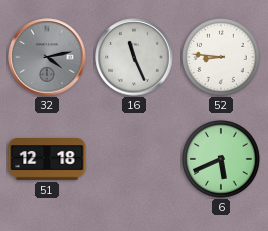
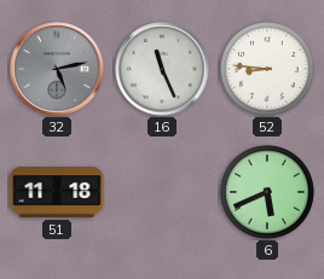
32: 4:13 -> 5:13
51: 12:18 -> 11:18
